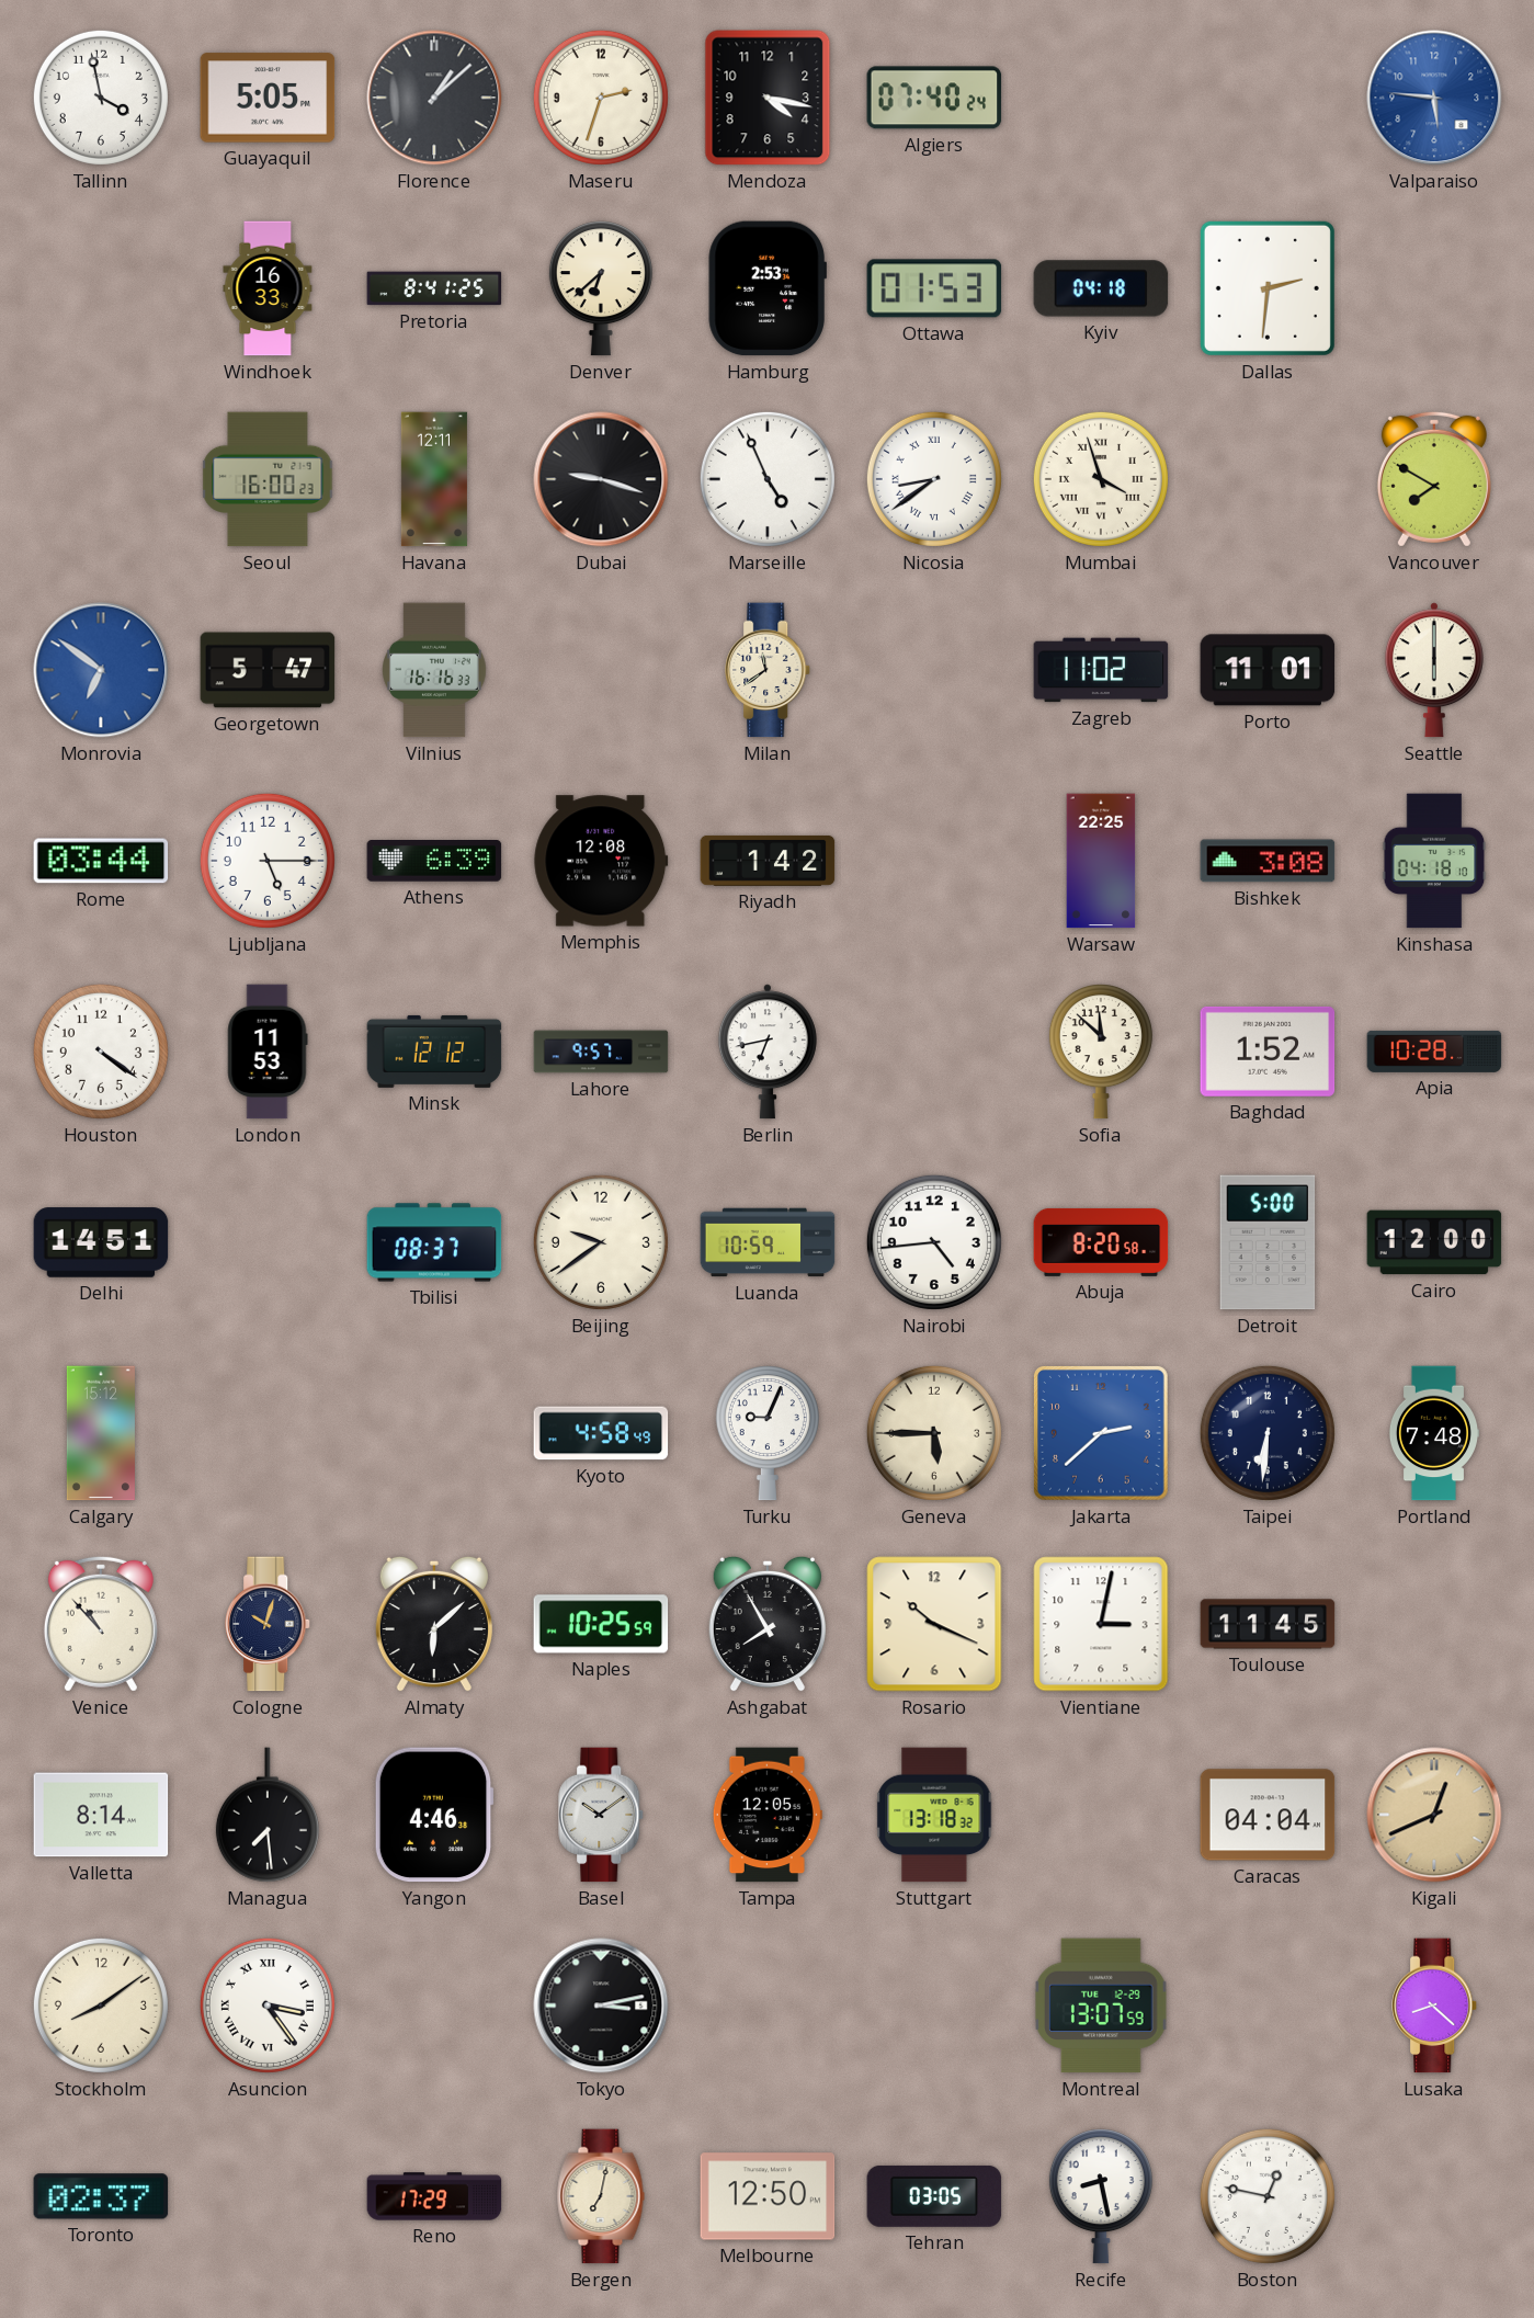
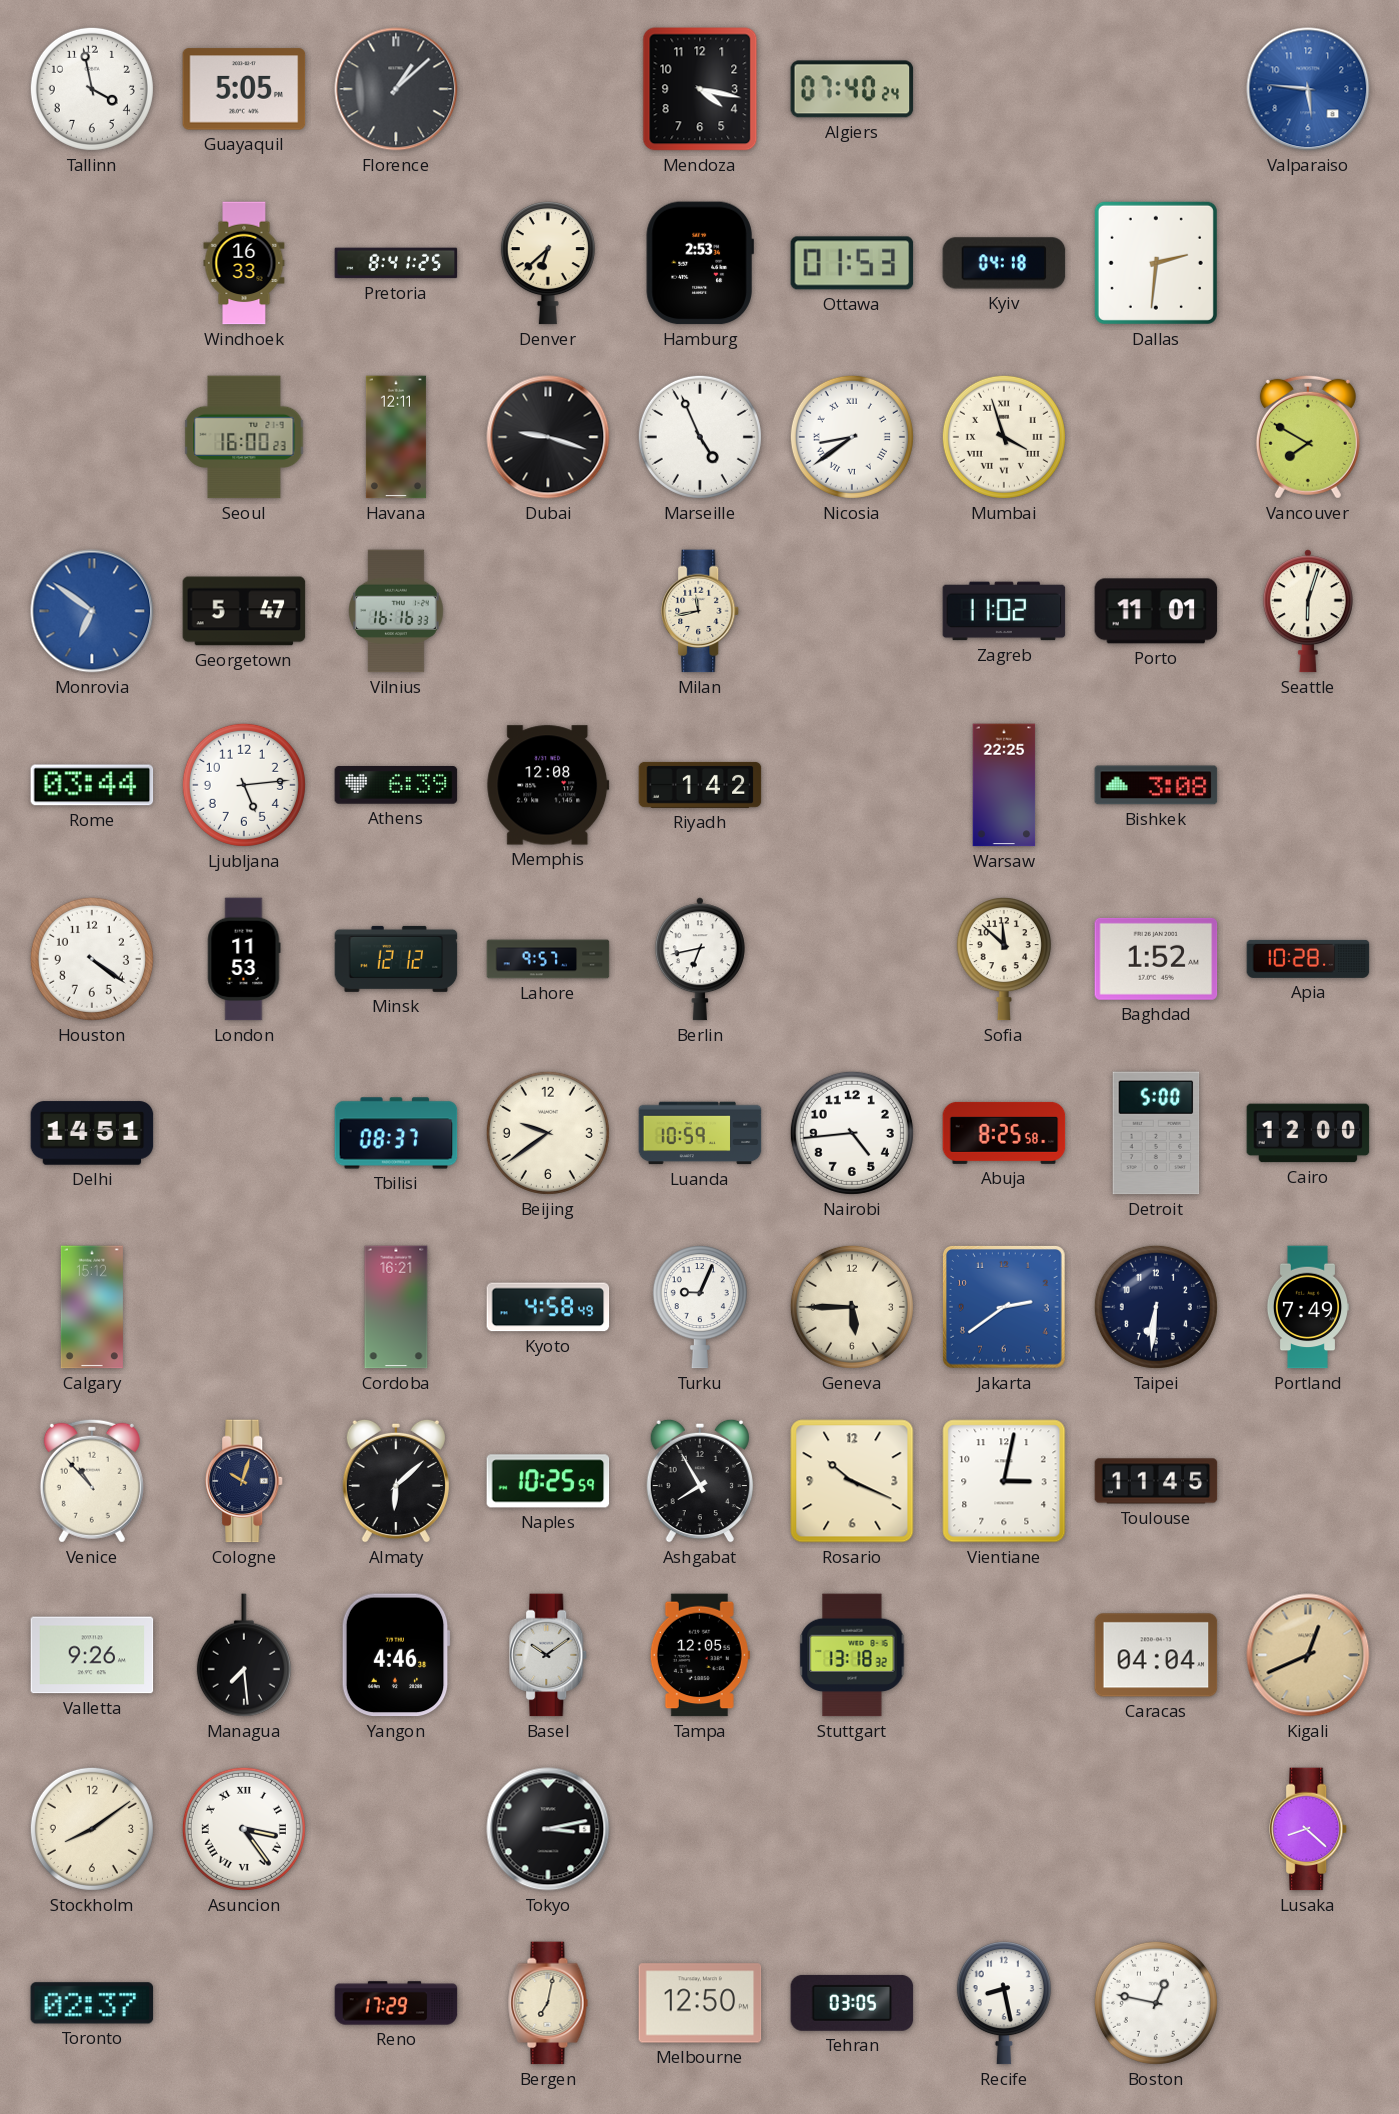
Maseru: 2:33 -> none
Milan: 11:39 -> 11:43
Seattle: 6:00 -> 6:03
Ljubljana: 5:15 -> 5:14
Kinshasa: 04:18 -> none
Abuja: 8:20 -> 8:25
Cordoba: none -> 16:21
Jakarta: 2:38 -> 2:39
Portland: 7:48 -> 7:49
Valletta: 8:14 -> 9:26
Montreal: 13:07 -> none
